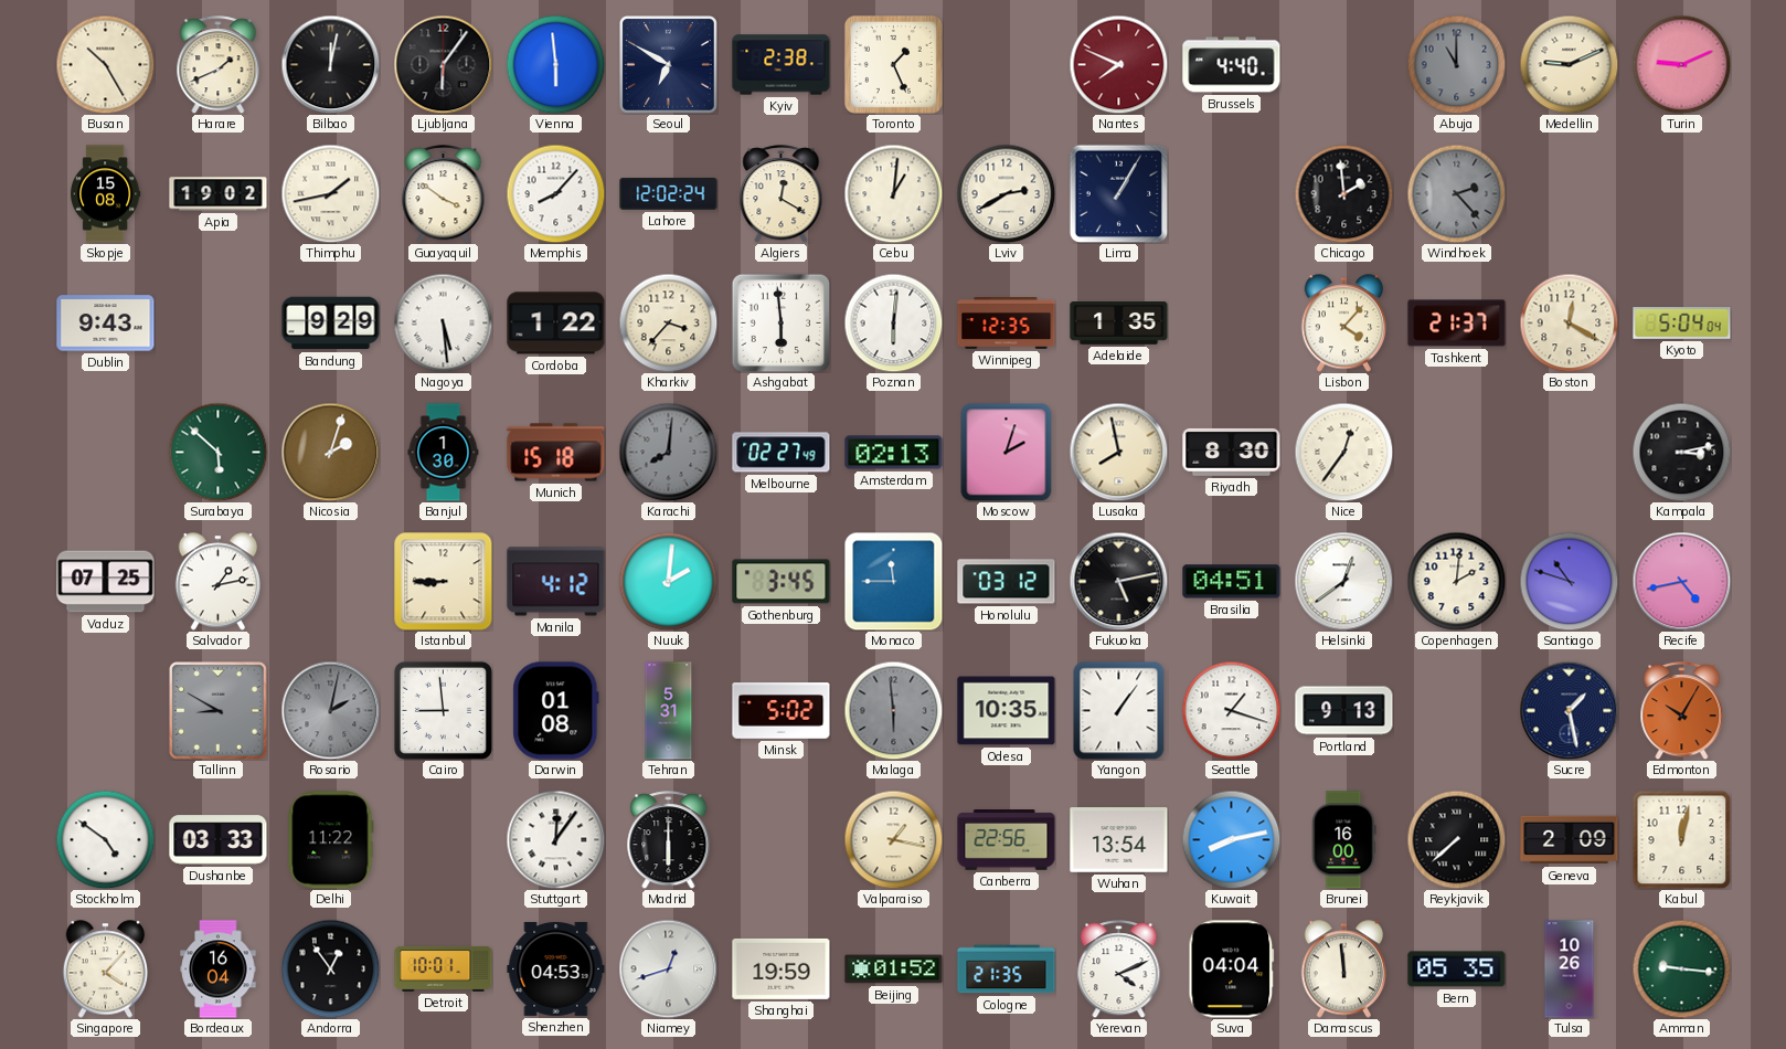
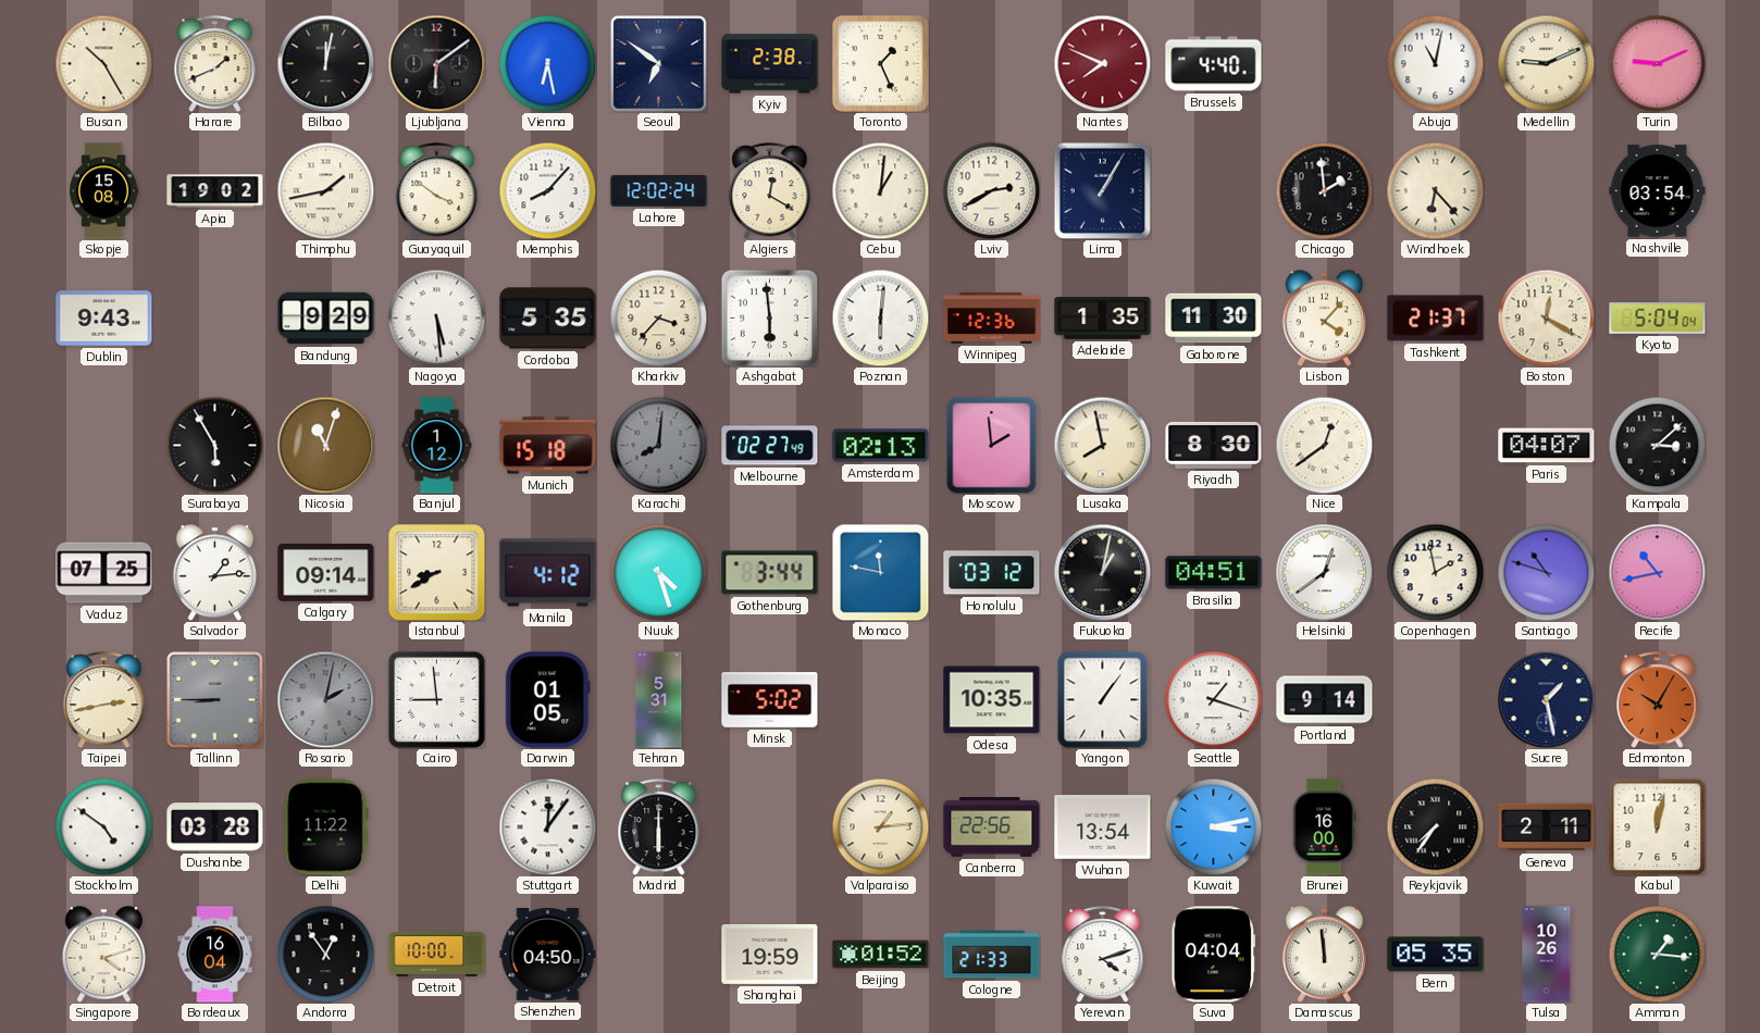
Ljubljana: 6:06 -> 6:09
Vienna: 5:59 -> 6:28
Seoul: 6:50 -> 6:51
Abuja: 11:00 -> 11:02
Abuja dial: grey -> white
Windhoek: 2:23 -> 6:23
Windhoek dial: grey -> cream
Nashville: none -> 03:54
Cordoba: 1:22 -> 5:35
Winnipeg: 12:35 -> 12:36
Gaborone: none -> 11:30
Surabaya: 5:52 -> 5:55
Surabaya dial: green -> black
Nicosia: 2:03 -> 11:03
Banjul: 1:30 -> 1:12
Moscow: 2:03 -> 1:59
Nice: 12:36 -> 12:39
Paris: none -> 04:07
Kampala: 3:13 -> 3:08
Salvador: 1:13 -> 1:14
Calgary: none -> 09:14
Istanbul: 8:45 -> 8:40
Nuuk: 2:01 -> 4:27
Gothenburg: 3:45 -> 3:44
Monaco: 11:45 -> 11:47
Fukuoka: 5:13 -> 1:02
Copenhagen: 2:01 -> 1:58
Recife: 4:43 -> 10:43
Taipei: none -> 2:43
Tallinn: 8:50 -> 8:45
Darwin: 01:08 -> 01:05
Malaga: 5:59 -> none
Portland: 9:13 -> 9:14
Dushanbe: 03:33 -> 03:28
Valparaiso: 1:17 -> 1:14
Kuwait: 8:13 -> 3:13
Reykjavik: 7:38 -> 7:36
Geneva: 2:09 -> 2:11
Singapore: 4:07 -> 4:12
Detroit: 10:01 -> 10:00
Shenzhen: 04:53 -> 04:50
Niamey: 12:42 -> none
Cologne: 21:35 -> 21:33
Yerevan: 4:11 -> 4:12
Amman: 9:16 -> 1:16
